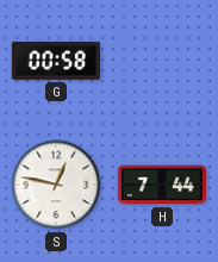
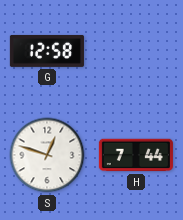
G: 00:58 -> 12:58
S: 12:47 -> 12:48
